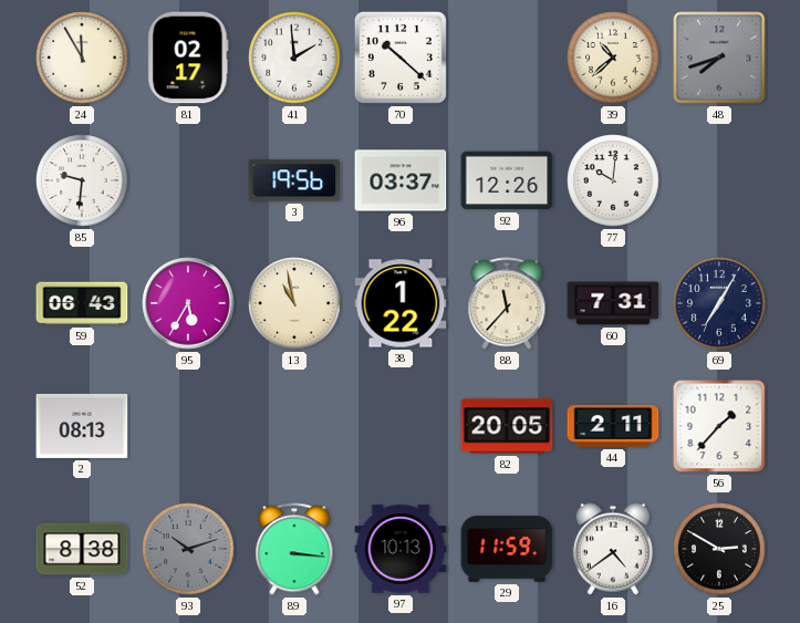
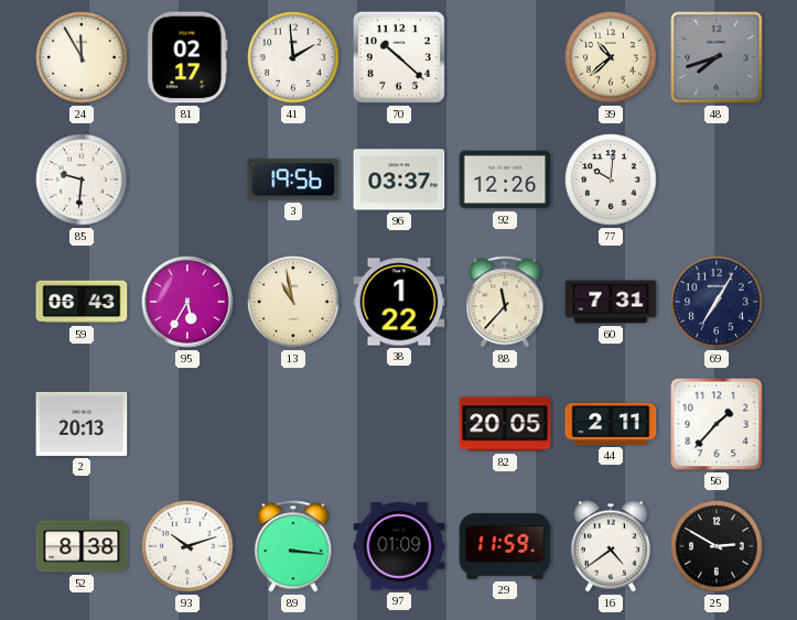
2: 08:13 -> 20:13
93 dial: grey -> white
97: 10:13 -> 01:09
